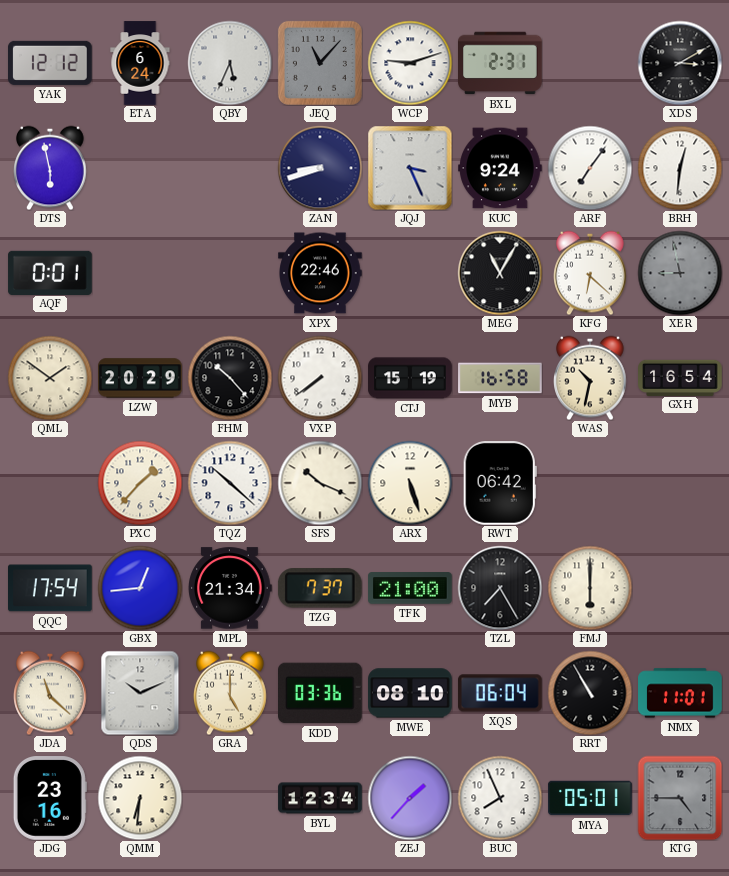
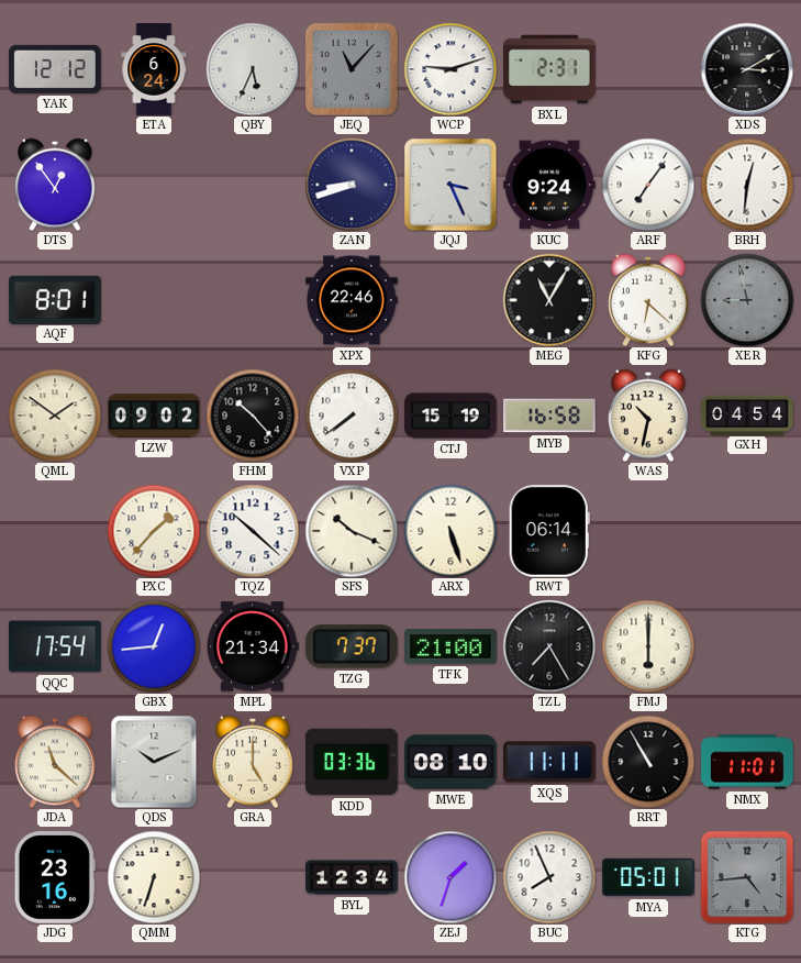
DTS: 5:58 -> 12:54
AQF: 0:01 -> 8:01
LZW: 20:29 -> 09:02
GXH: 16:54 -> 04:54
RWT: 06:42 -> 06:14
XQS: 06:04 -> 11:11
QMM: 6:31 -> 6:33
ZEJ: 1:37 -> 1:33
KTG: 4:45 -> 4:44
